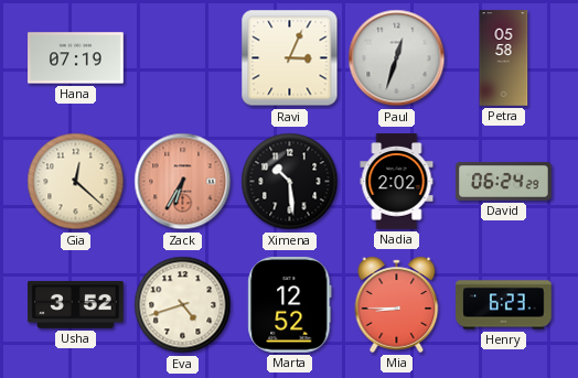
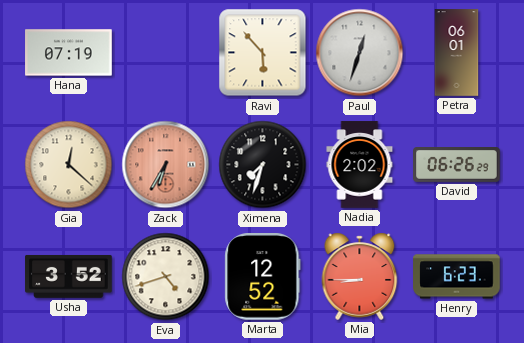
Ravi: 3:04 -> 5:53
Petra: 05:58 -> 06:01
Ximena: 10:29 -> 7:33
David: 06:24 -> 06:26
